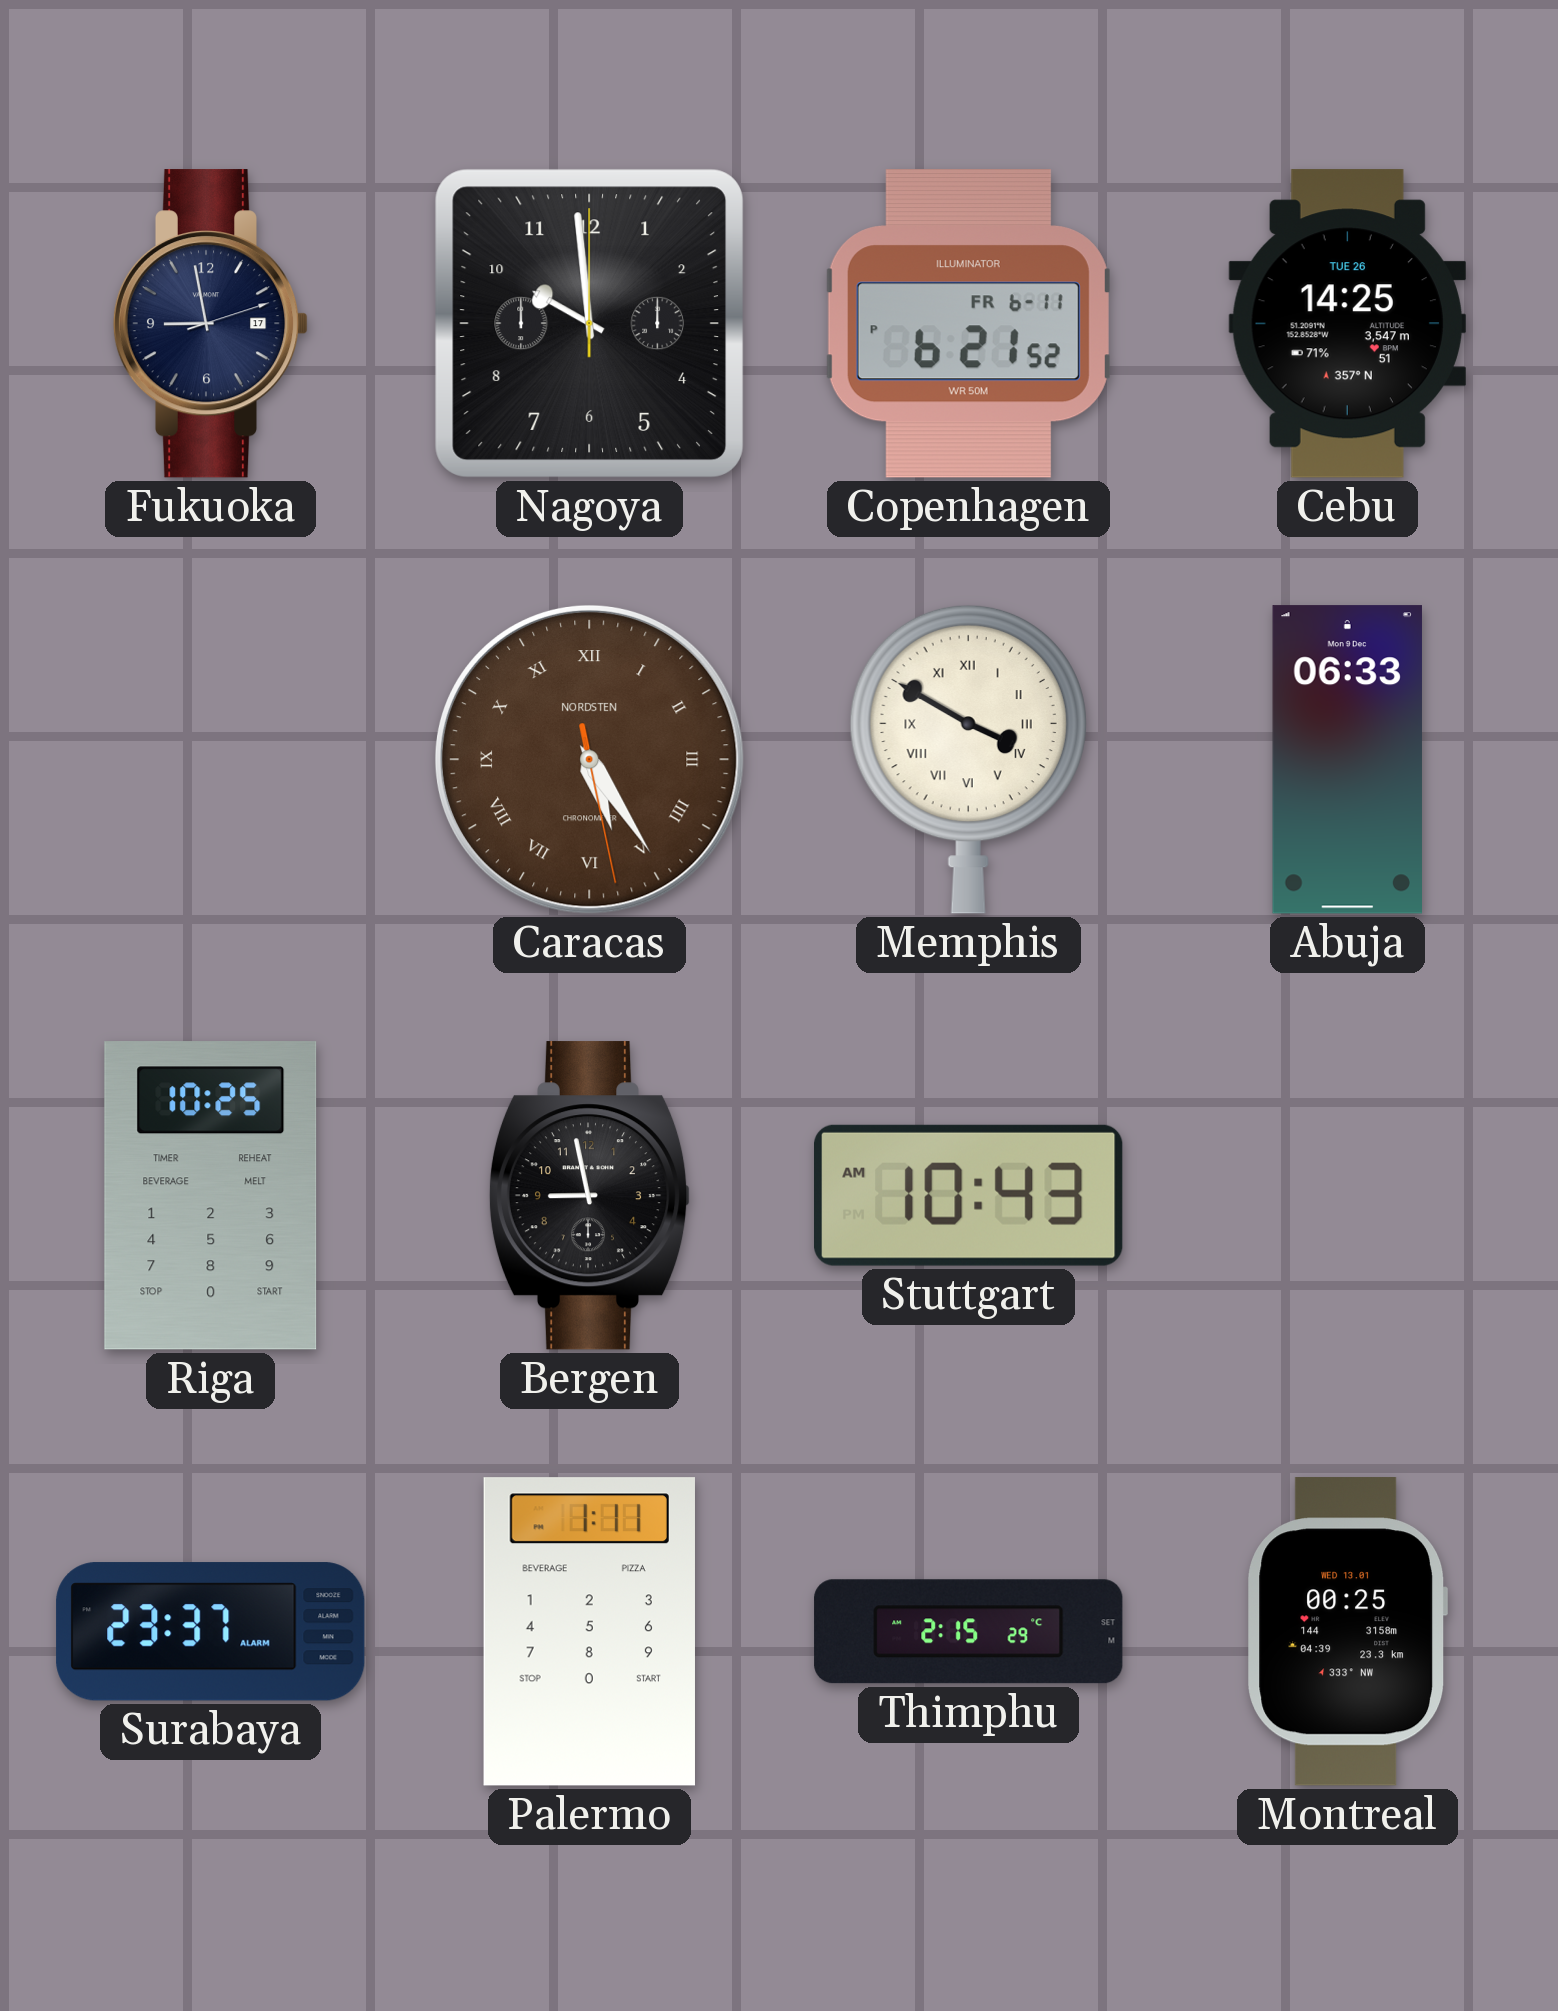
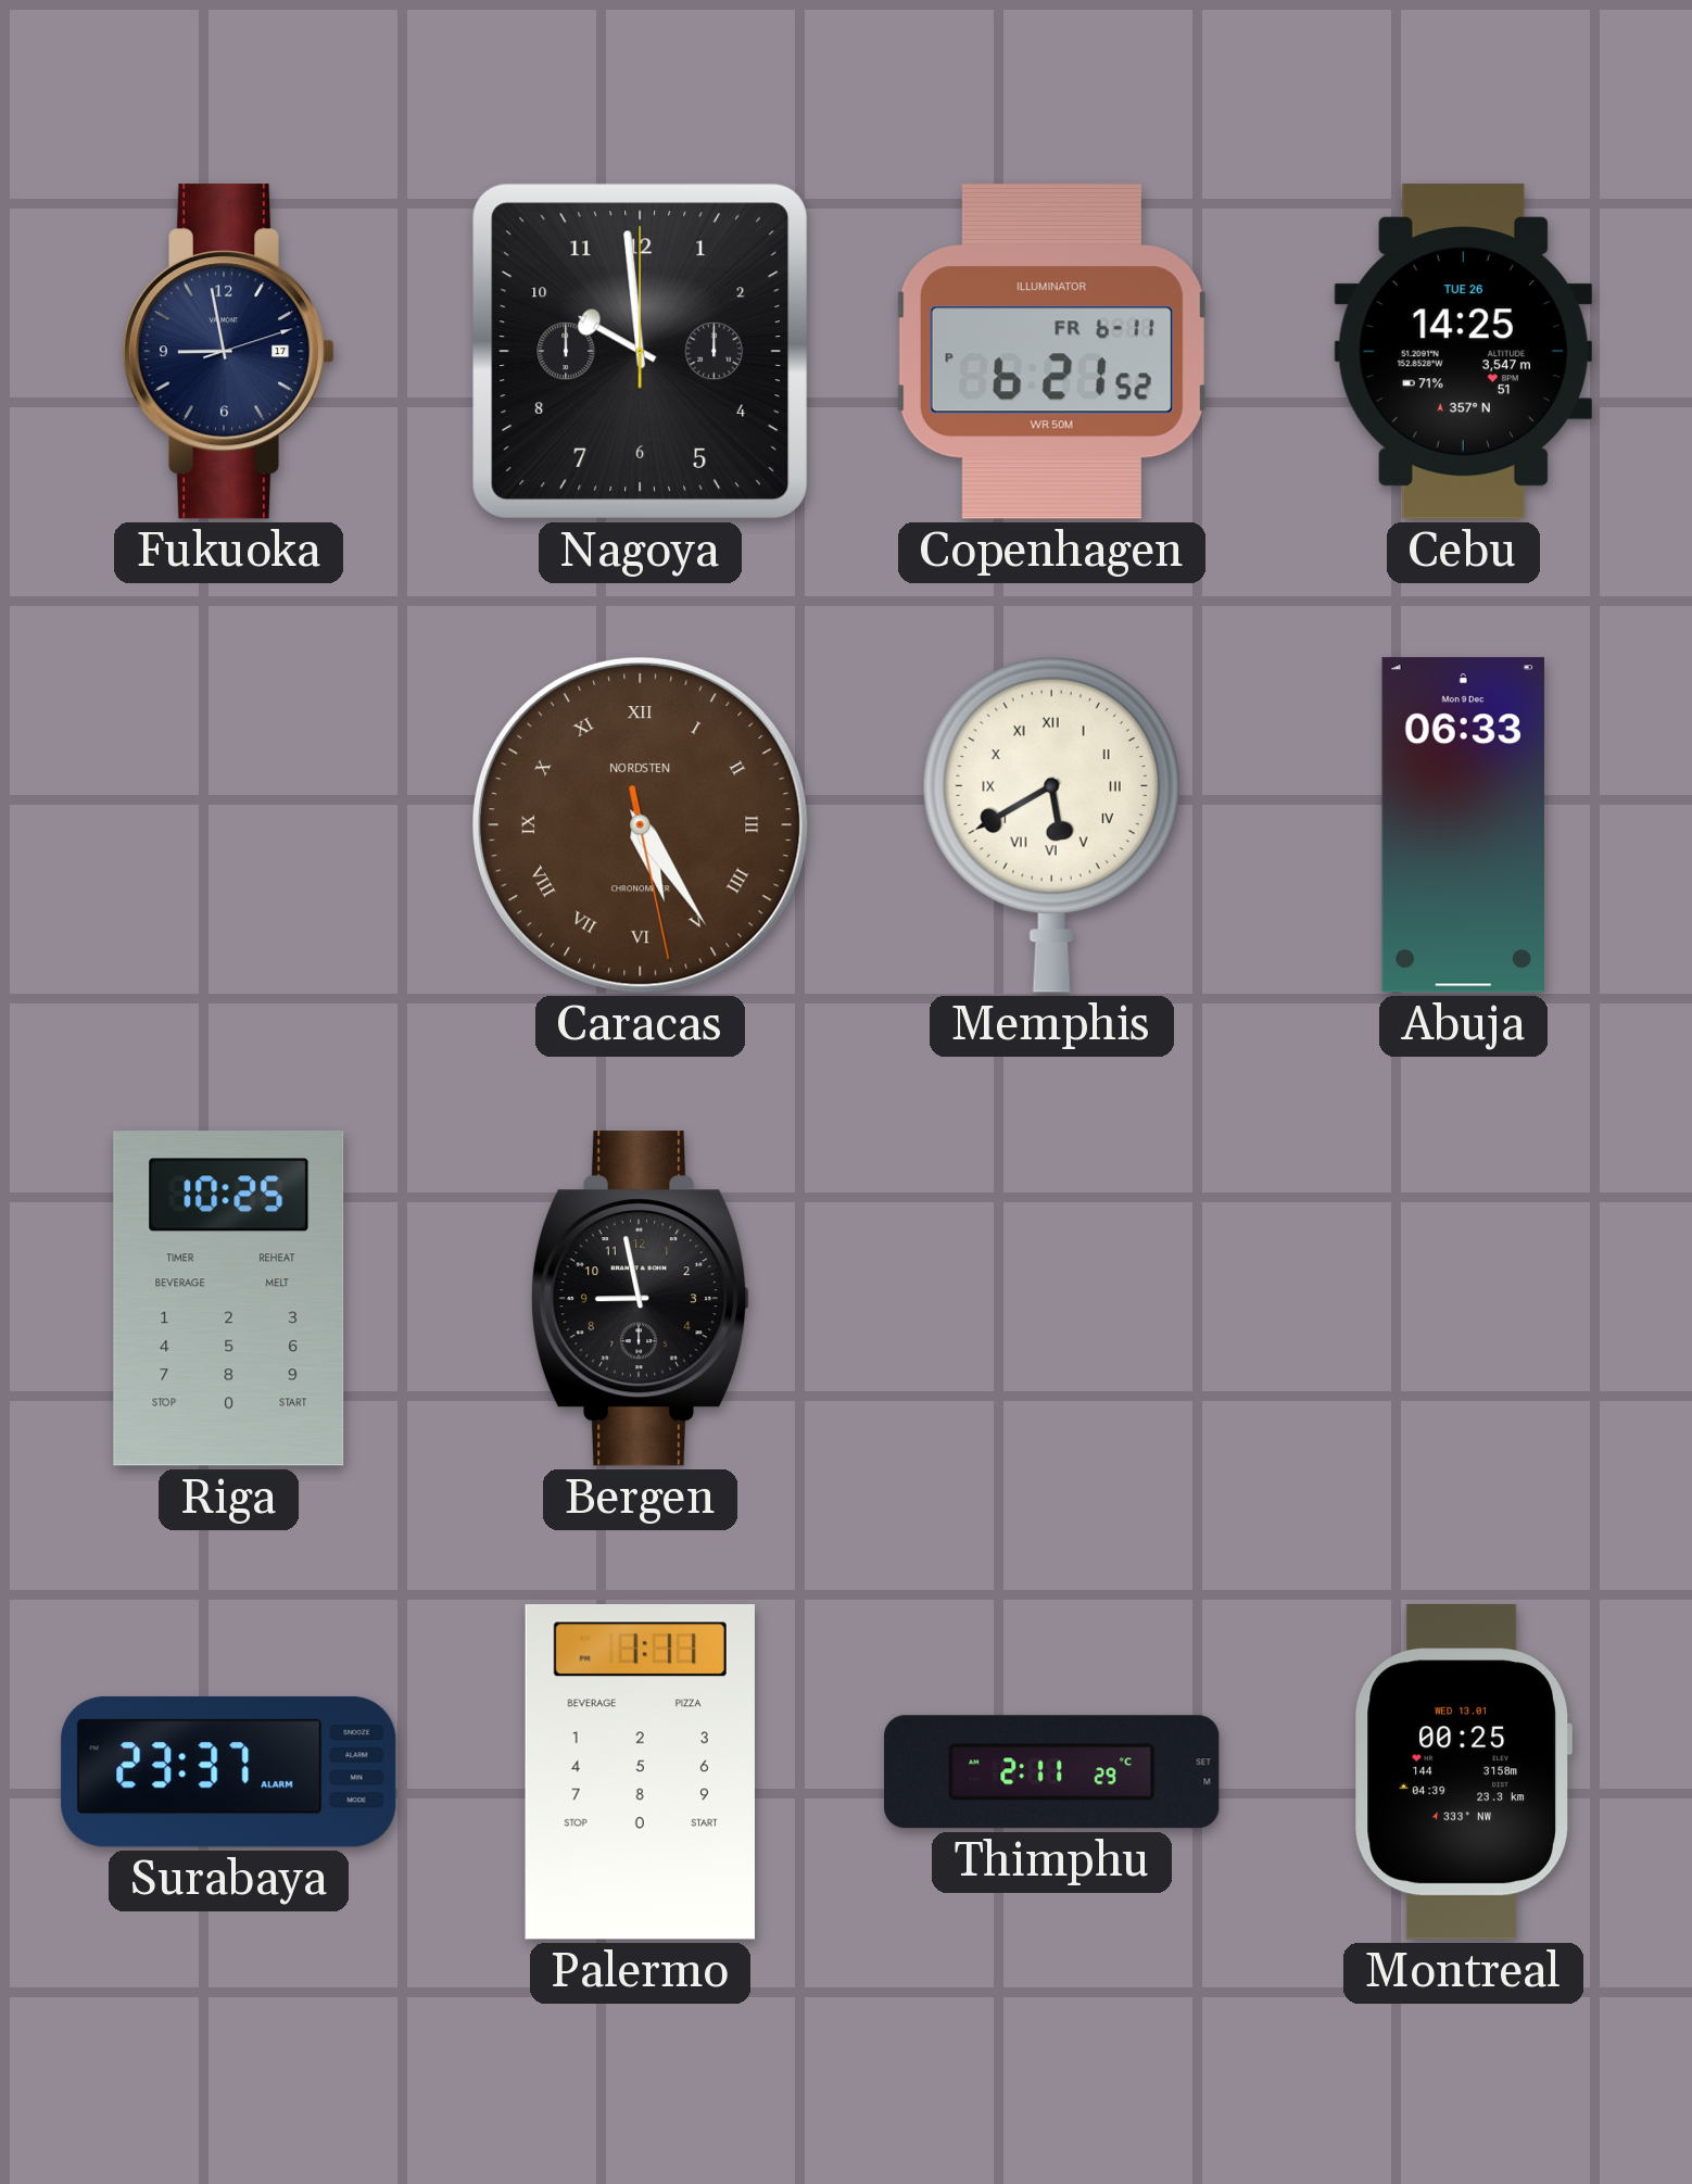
Memphis: 3:50 -> 5:40
Stuttgart: 10:43 -> none
Thimphu: 2:15 -> 2:11
